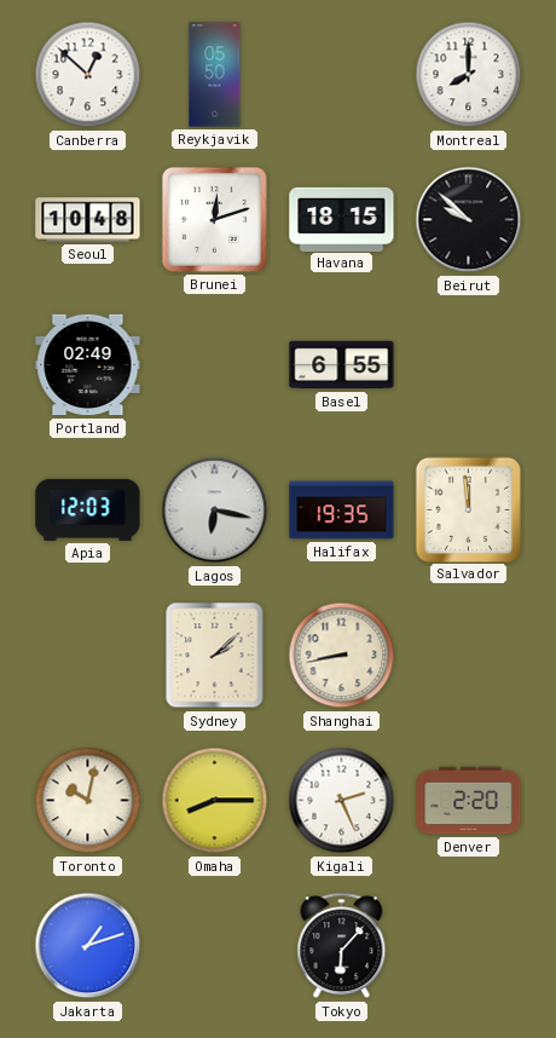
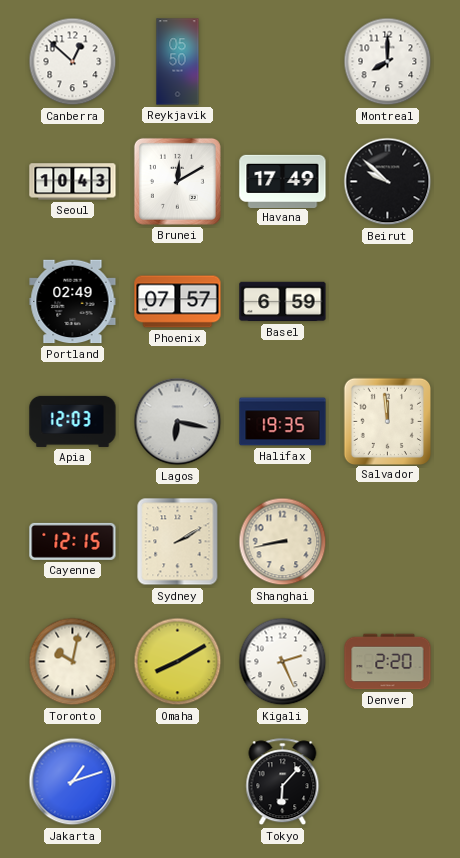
Seoul: 10:48 -> 10:43
Brunei: 12:12 -> 12:10
Havana: 18:15 -> 17:49
Phoenix: none -> 07:57
Basel: 6:55 -> 6:59
Cayenne: none -> 12:15
Sydney: 2:08 -> 2:10
Omaha: 8:15 -> 8:10
